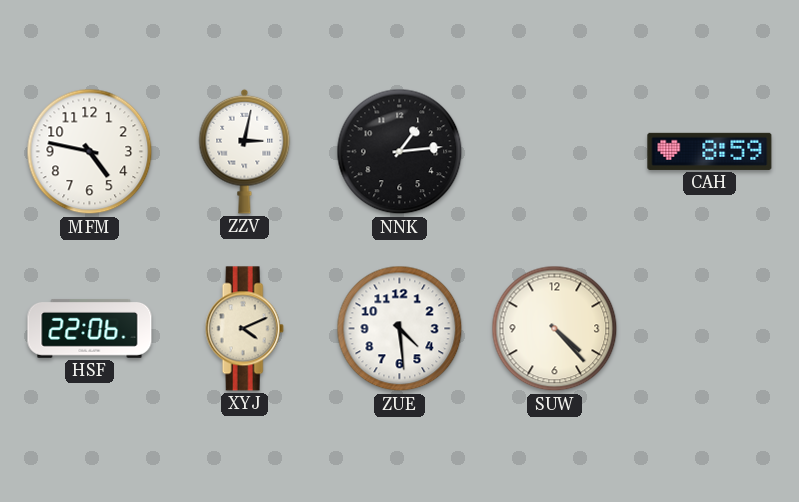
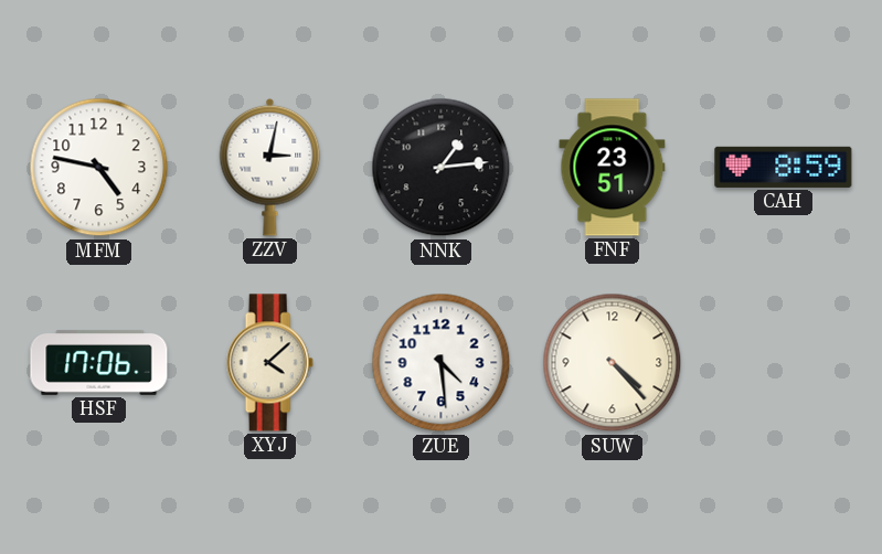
FNF: none -> 23:51
HSF: 22:06 -> 17:06
XYJ: 4:11 -> 4:08
